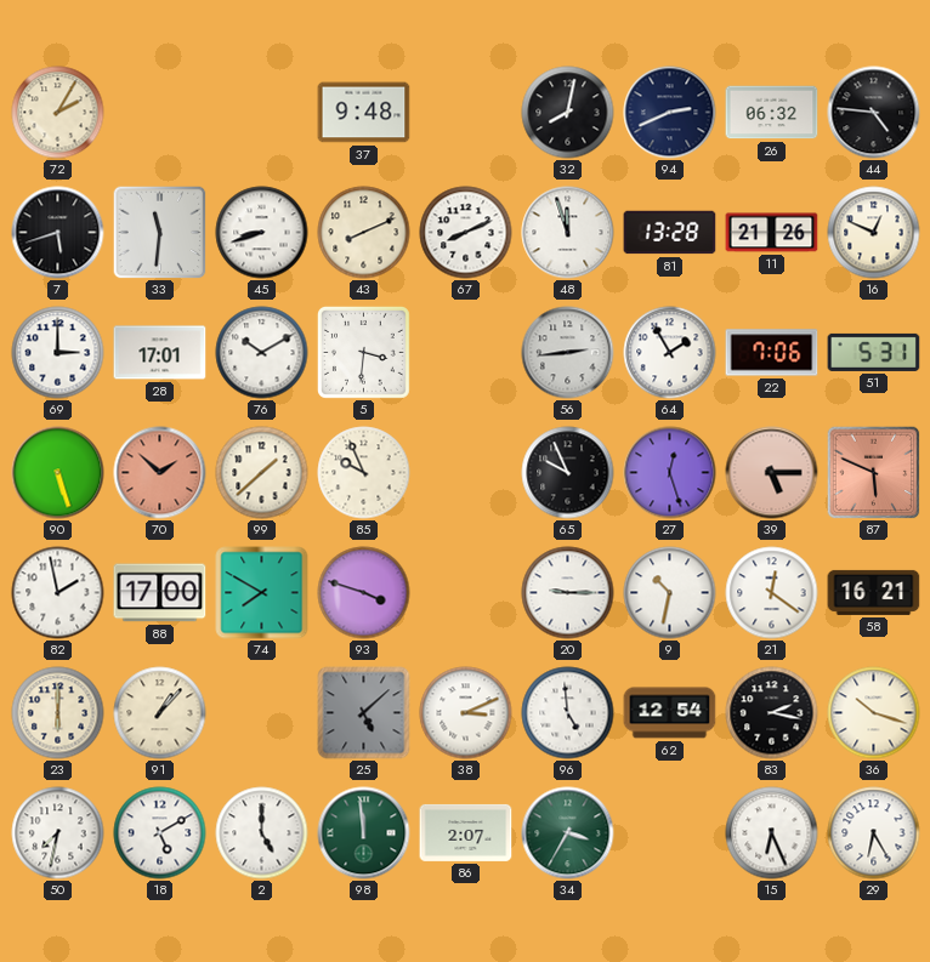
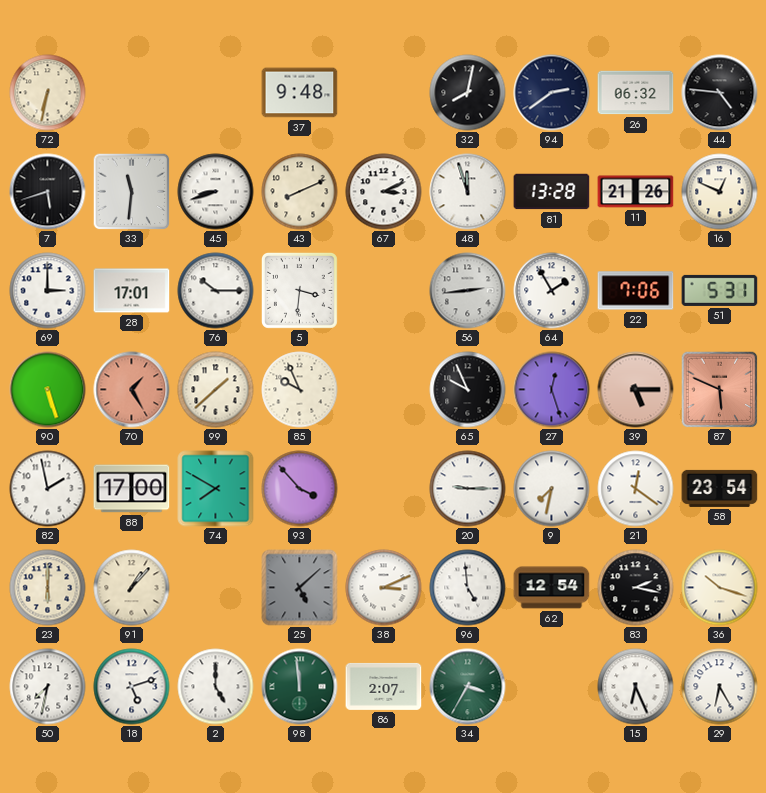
72: 2:05 -> 6:32
94: 2:41 -> 2:39
67: 8:11 -> 3:11
76: 10:10 -> 10:15
70: 1:52 -> 1:25
93: 3:48 -> 3:53
9: 10:32 -> 7:32
58: 16:21 -> 23:54
18: 5:10 -> 5:12
